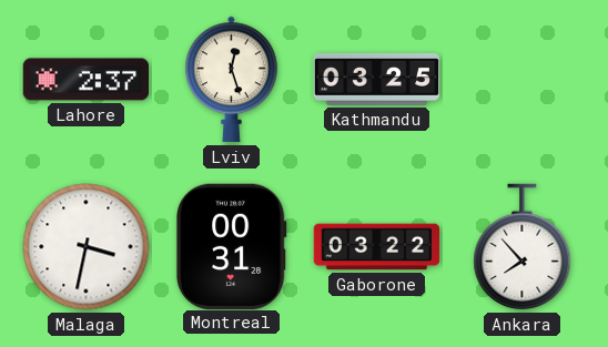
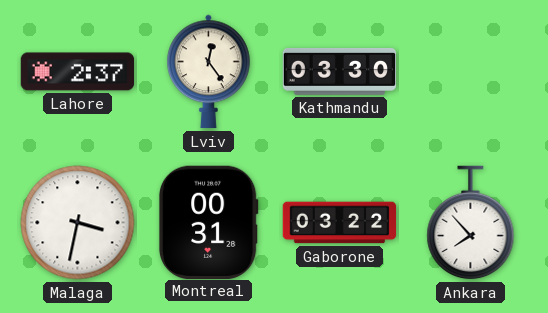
Lviv: 12:27 -> 12:24
Kathmandu: 03:25 -> 03:30
